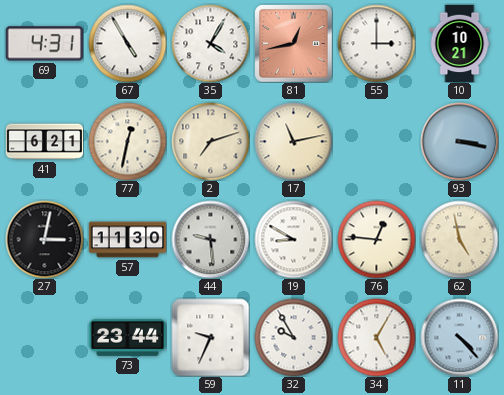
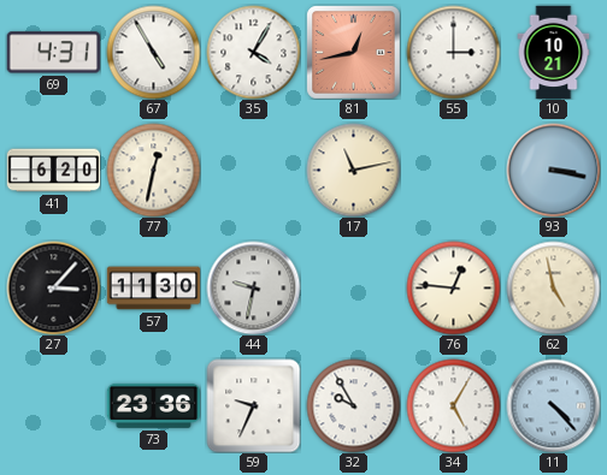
41: 6:21 -> 6:20
2: 7:12 -> none
27: 3:02 -> 3:07
44: 9:29 -> 9:32
19: 8:50 -> none
73: 23:44 -> 23:36
